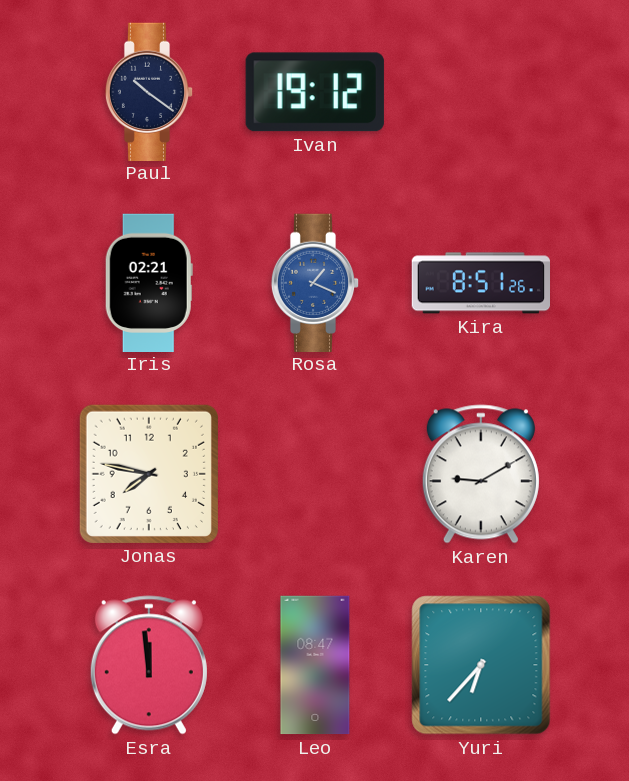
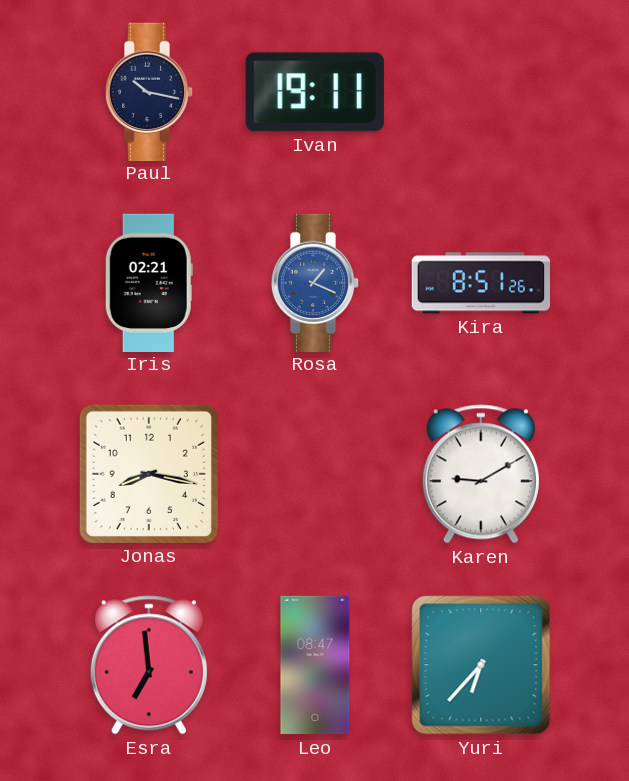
Paul: 10:21 -> 10:17
Ivan: 19:12 -> 19:11
Jonas: 7:47 -> 8:17
Esra: 11:59 -> 6:59
